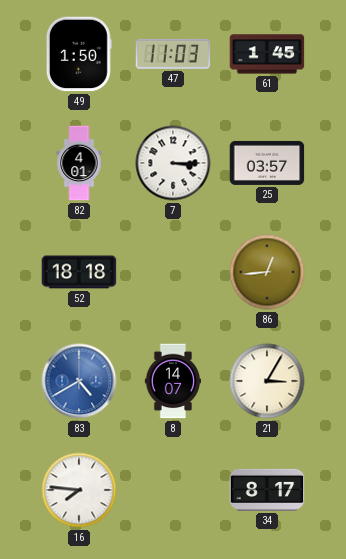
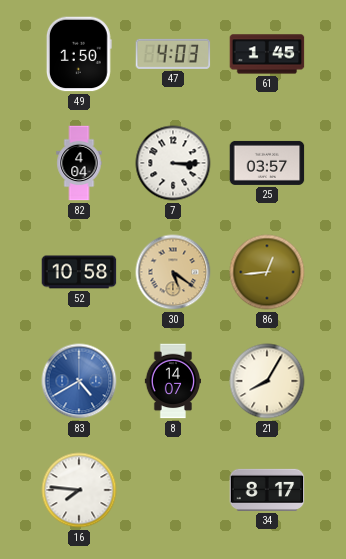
47: 11:03 -> 4:03
82: 4:01 -> 4:04
52: 18:18 -> 10:58
30: none -> 5:21
21: 3:05 -> 8:05
